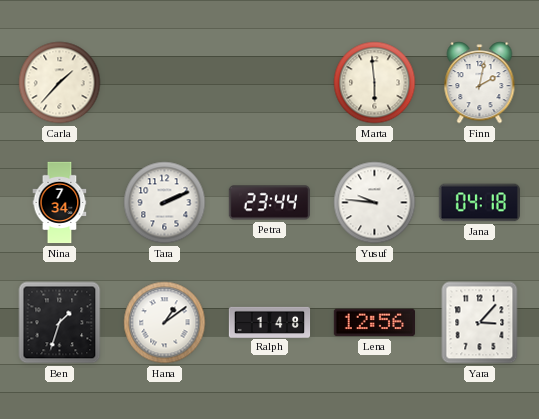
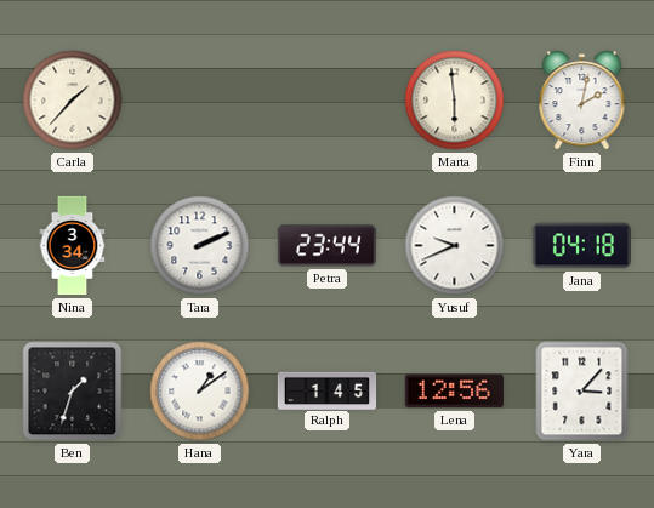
Nina: 7:34 -> 3:34
Yusuf: 9:46 -> 9:41
Ralph: 1:48 -> 1:45
